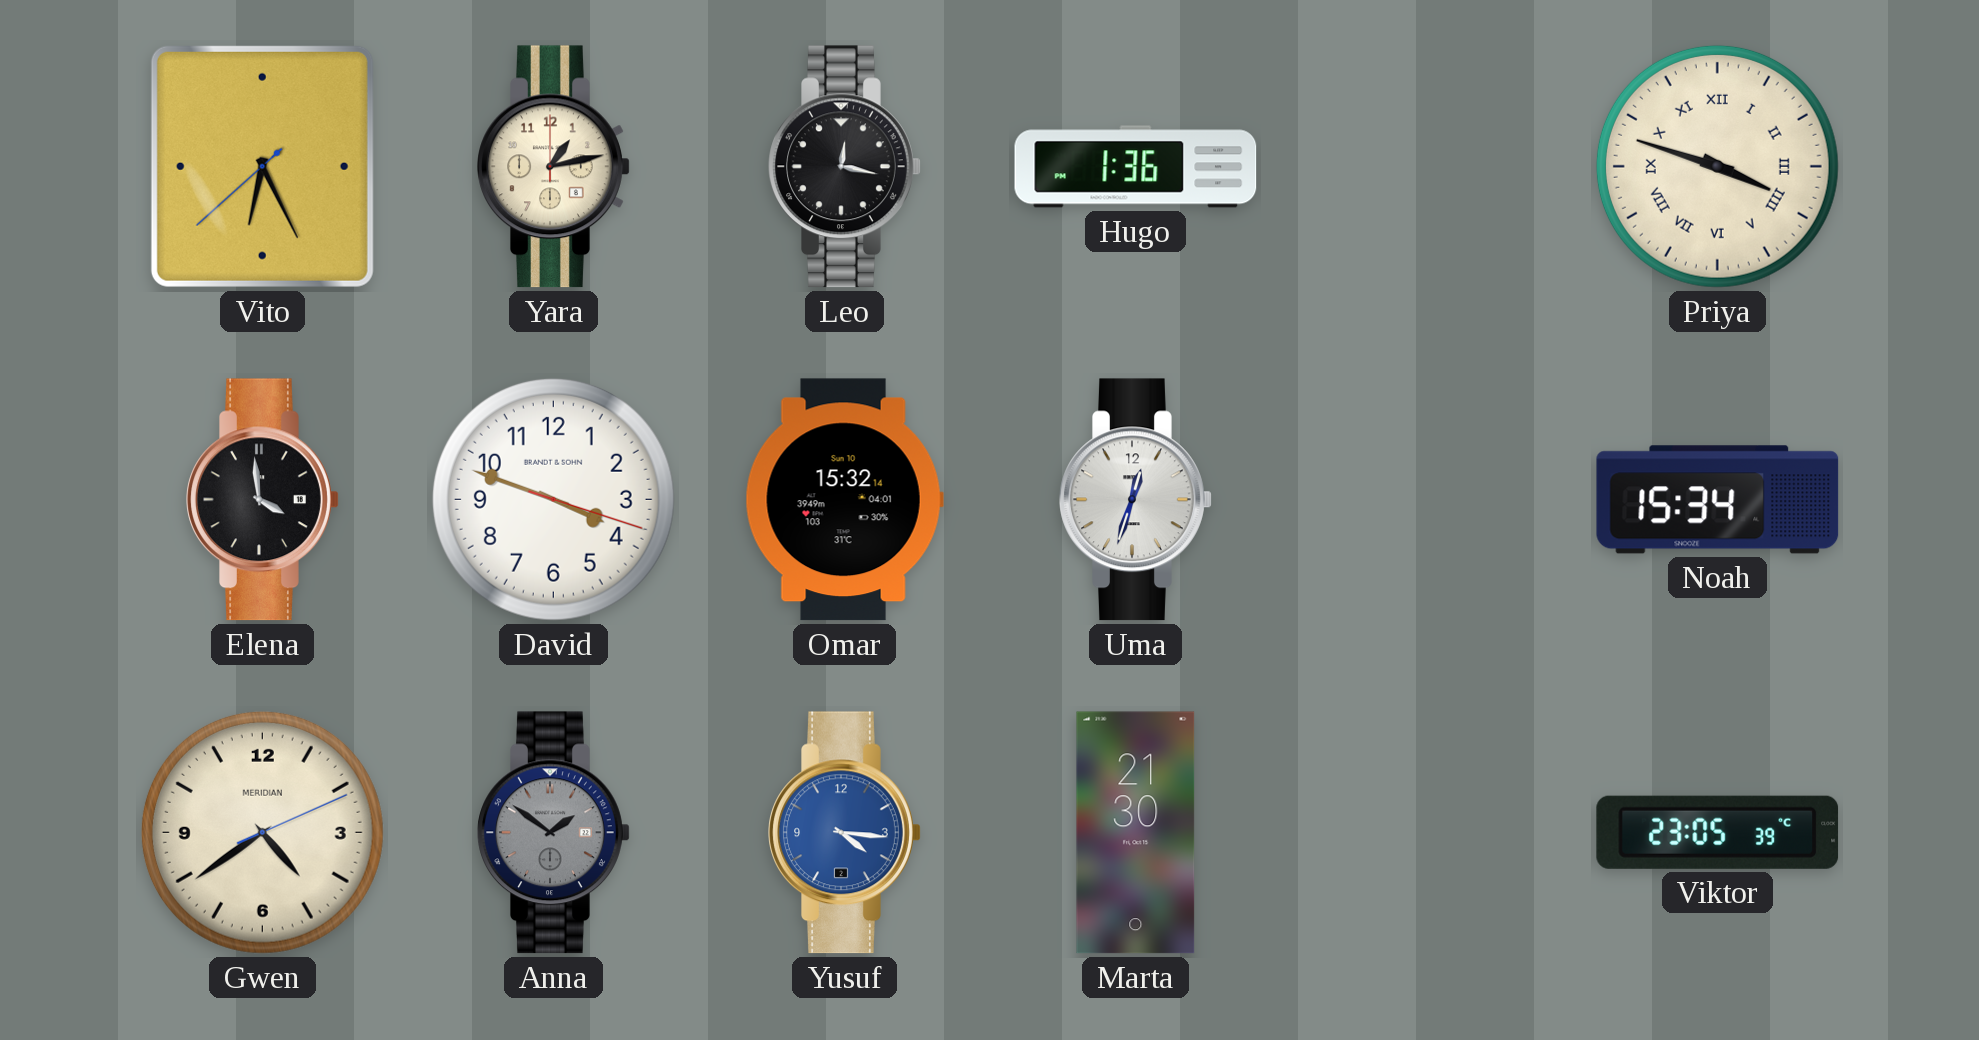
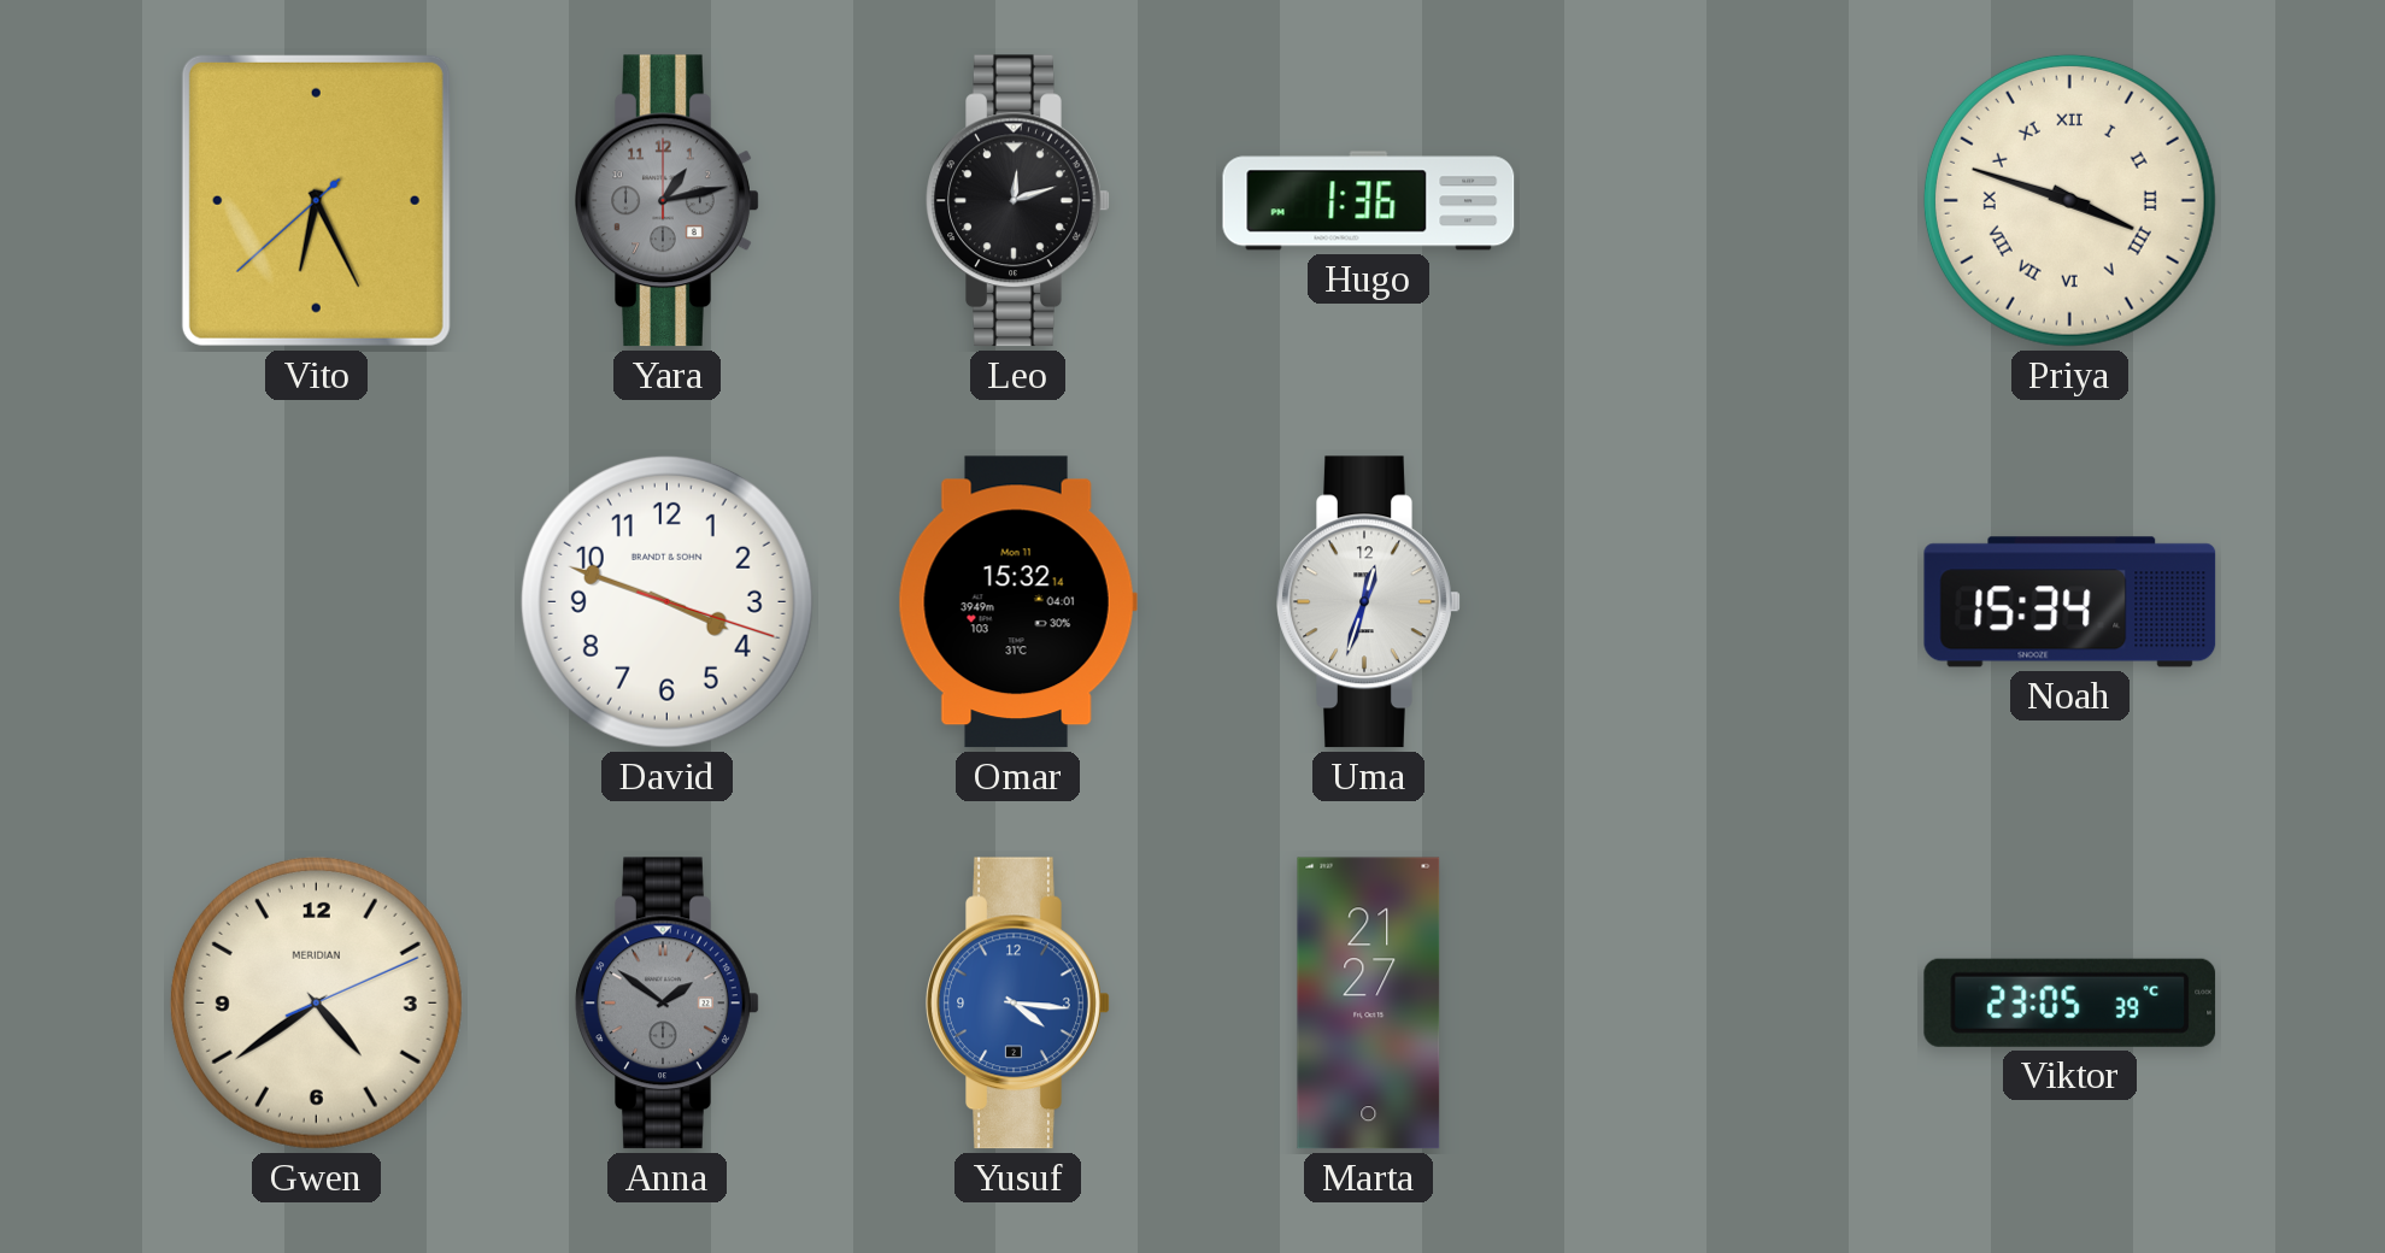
Yara dial: cream -> grey
Leo: 12:17 -> 12:12
Elena: 3:59 -> none
Omar date: Sun 10 -> Mon 11
Marta: 21:30 -> 21:27
